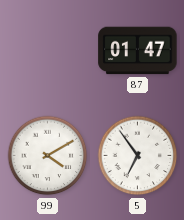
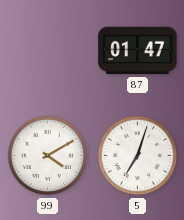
5: 6:54 -> 7:03
